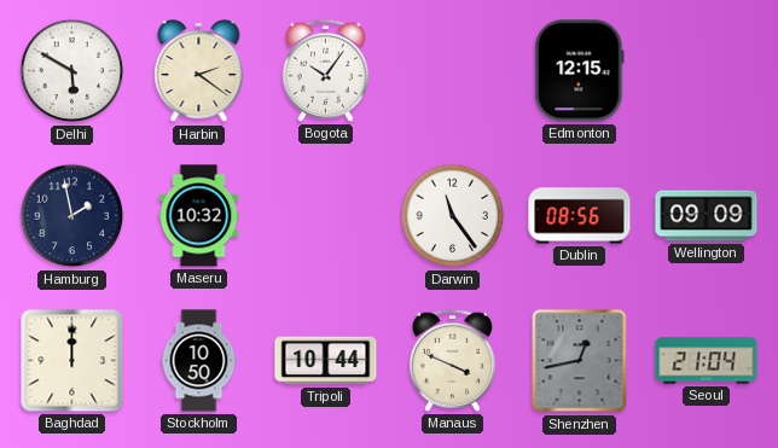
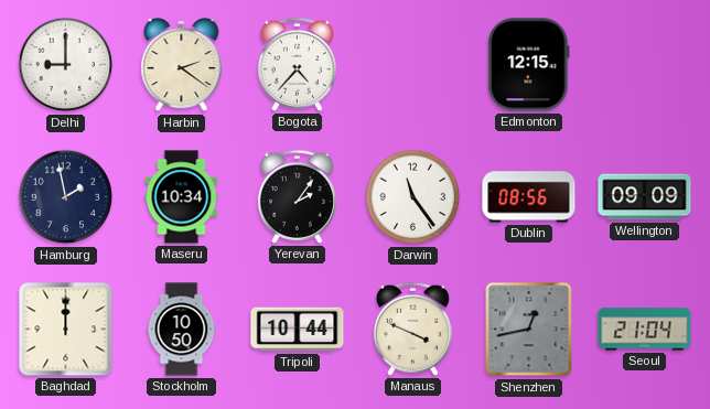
Delhi: 5:50 -> 9:00
Bogota: 10:06 -> 4:37
Maseru: 10:32 -> 10:34
Yerevan: none -> 2:06
